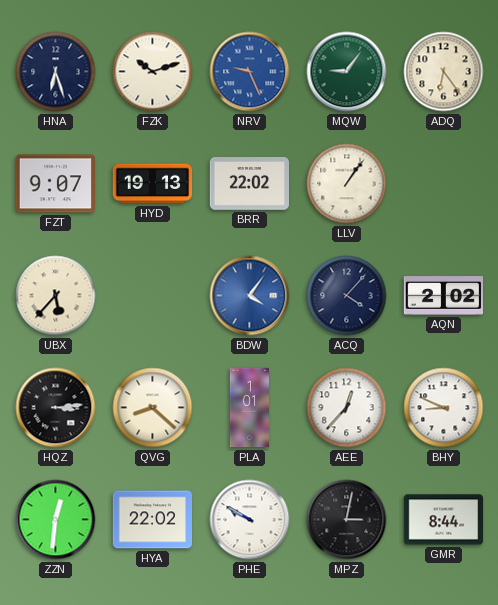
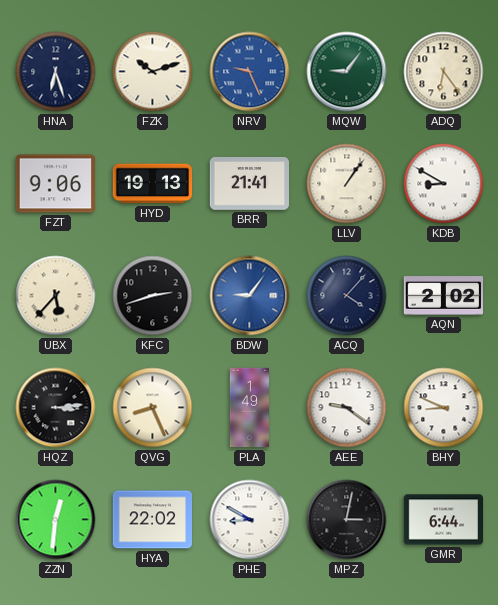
FZT: 9:07 -> 9:06
BRR: 22:02 -> 21:41
KDB: none -> 8:50
KFC: none -> 2:42
BDW: 4:06 -> 9:06
QVG: 8:22 -> 8:26
PLA: 1:01 -> 1:49
AEE: 12:37 -> 9:21
PHE: 9:50 -> 8:50
GMR: 8:44 -> 6:44
